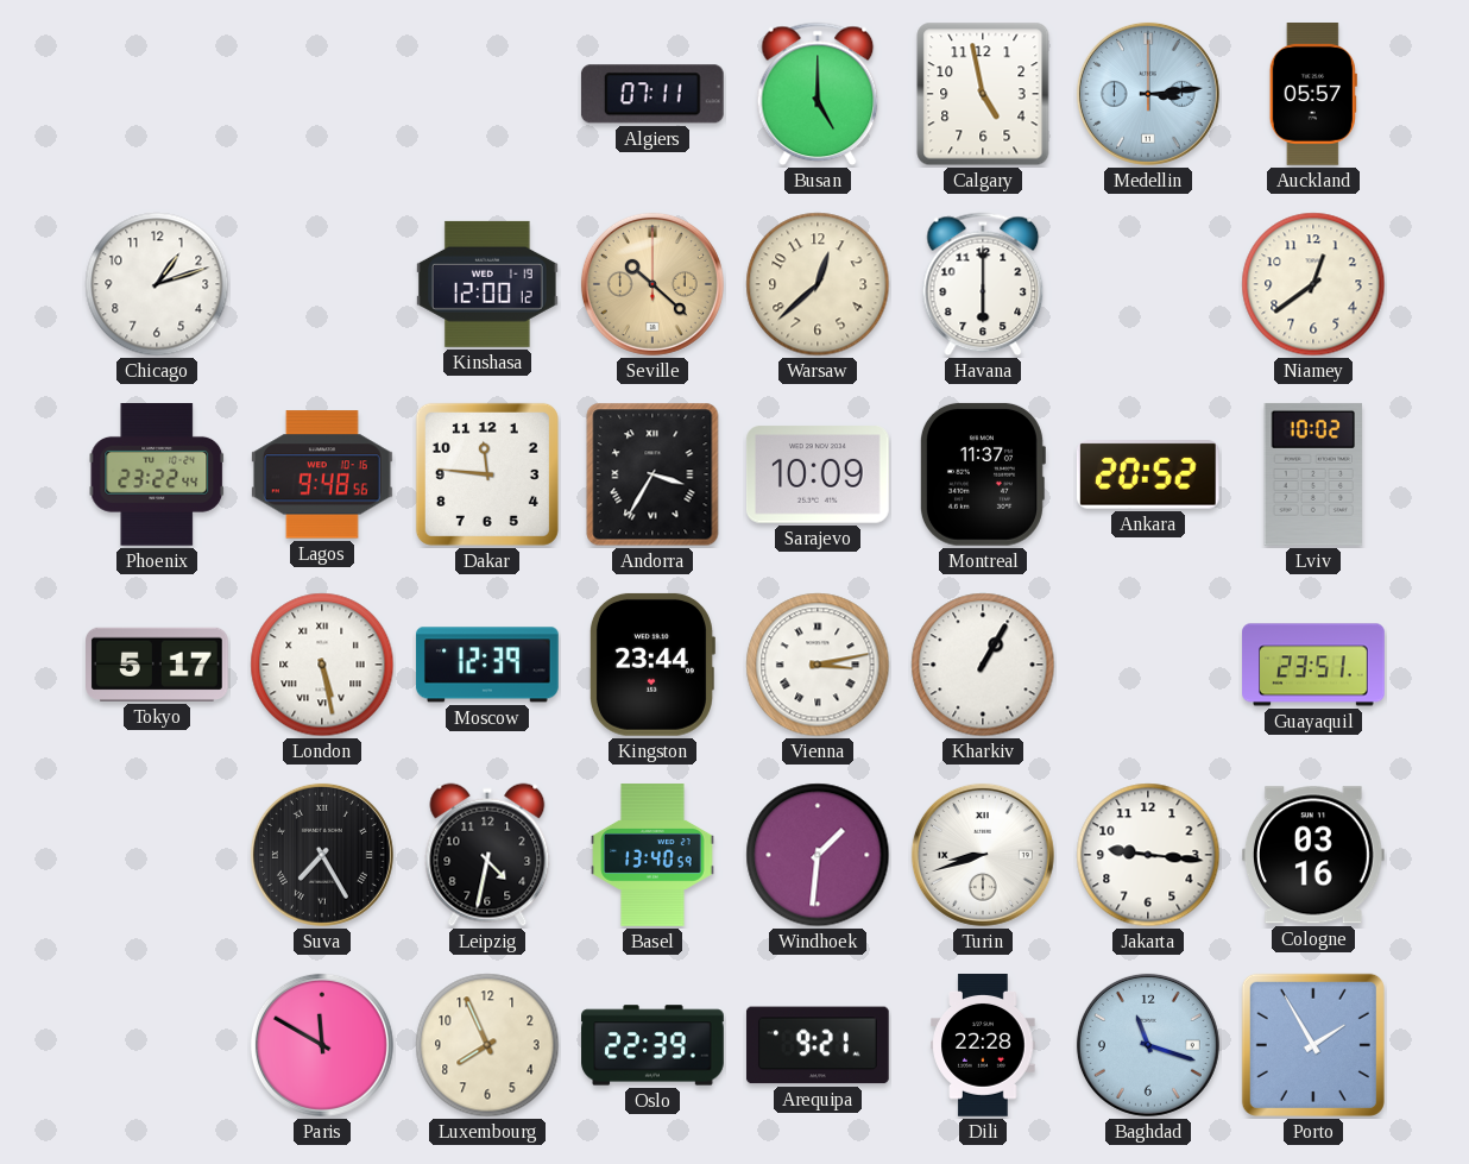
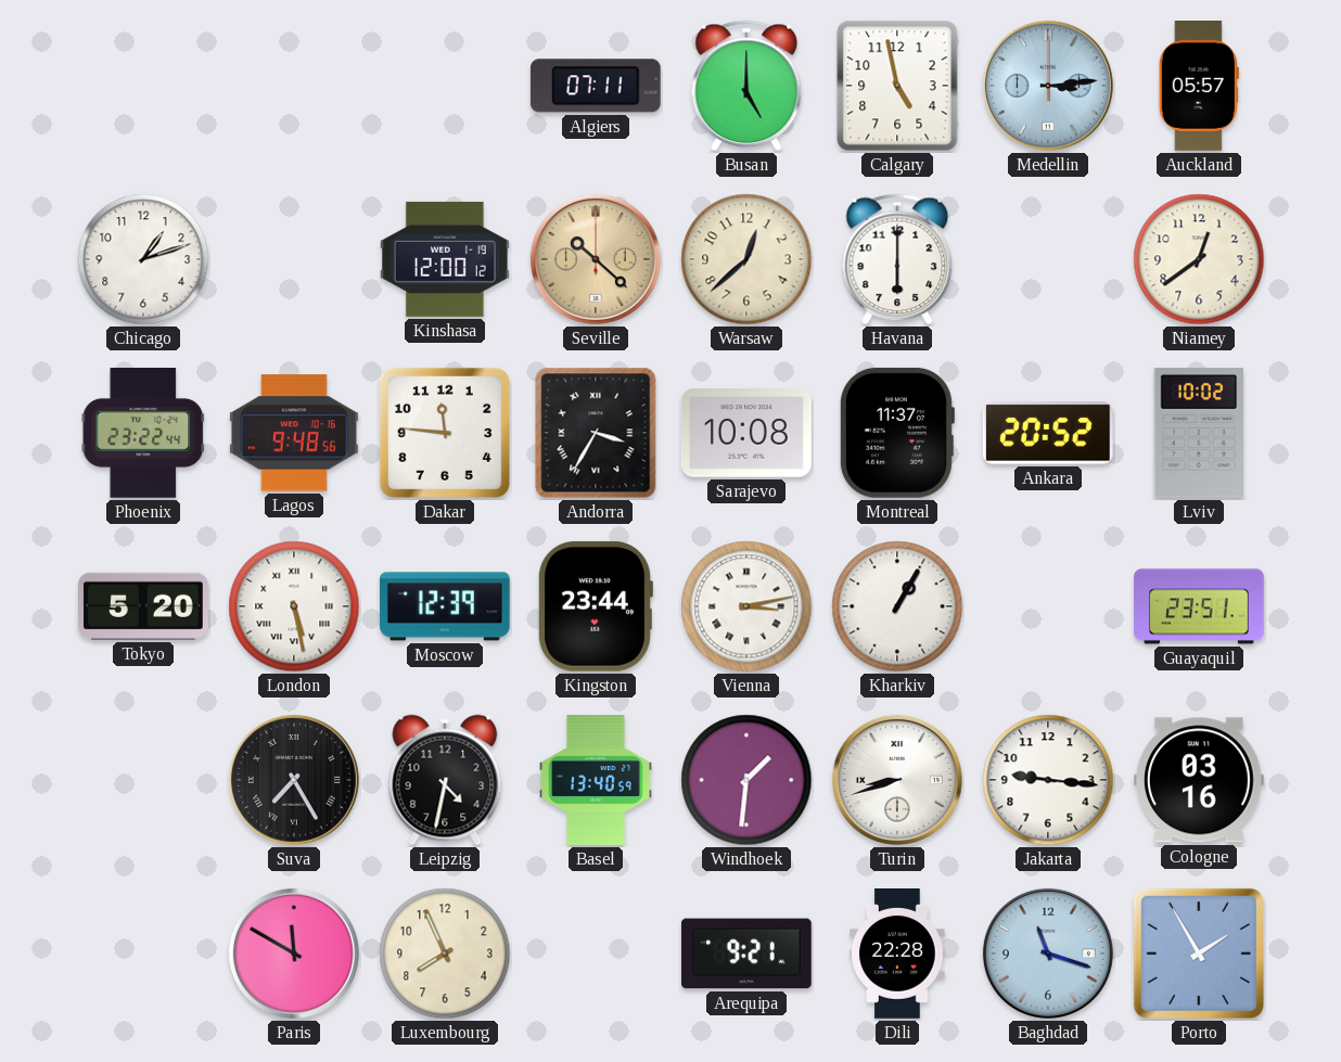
Sarajevo: 10:09 -> 10:08
Tokyo: 5:17 -> 5:20
Oslo: 22:39 -> none
